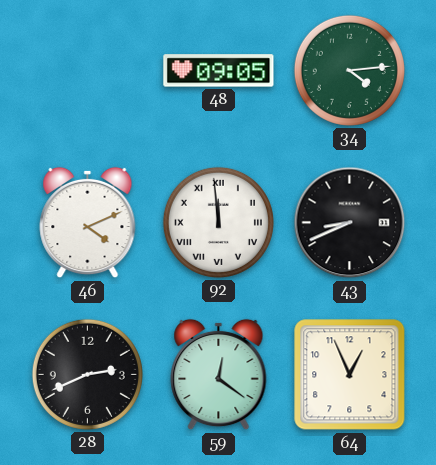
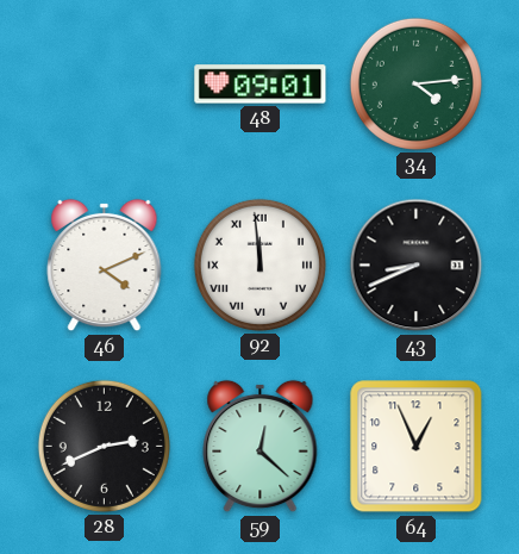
48: 09:05 -> 09:01
59: 12:21 -> 12:22
